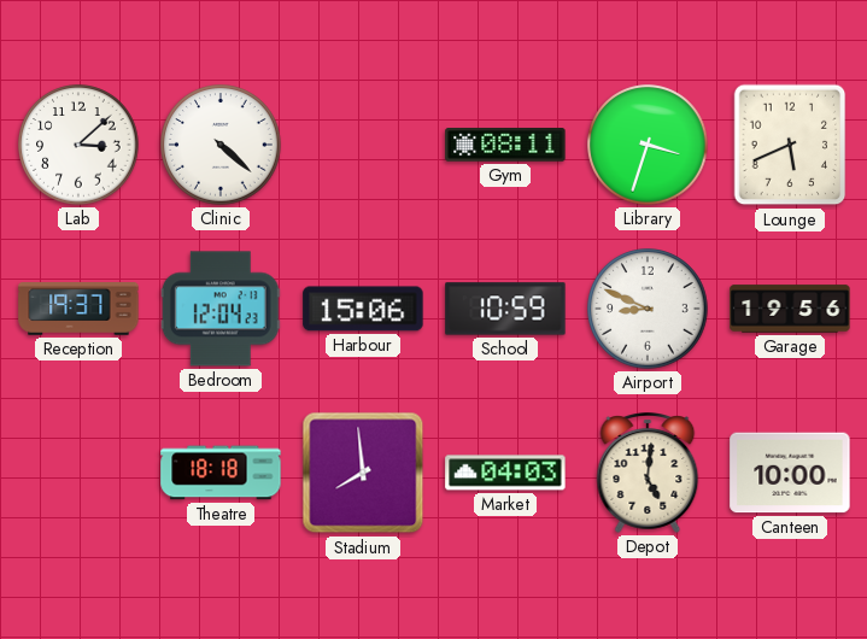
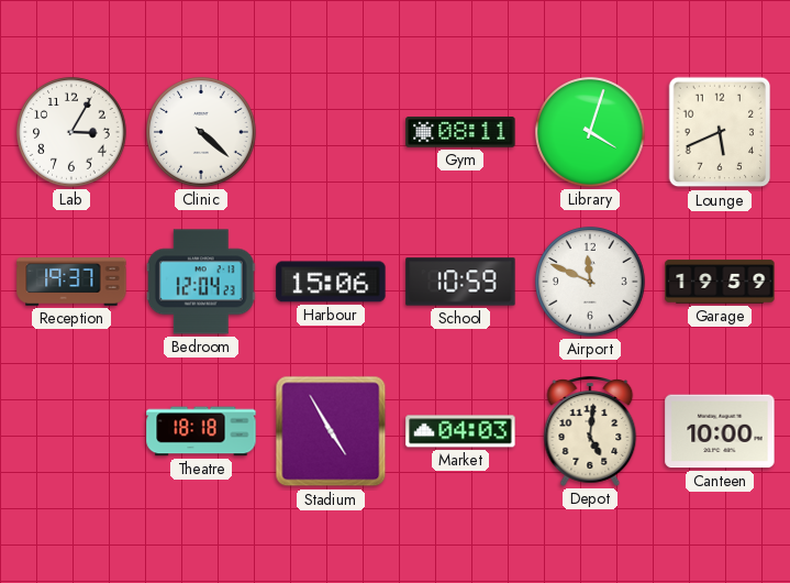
Lab: 3:08 -> 3:05
Library: 3:33 -> 4:03
Airport: 8:49 -> 11:49
Garage: 19:56 -> 19:59
Stadium: 7:59 -> 4:55
